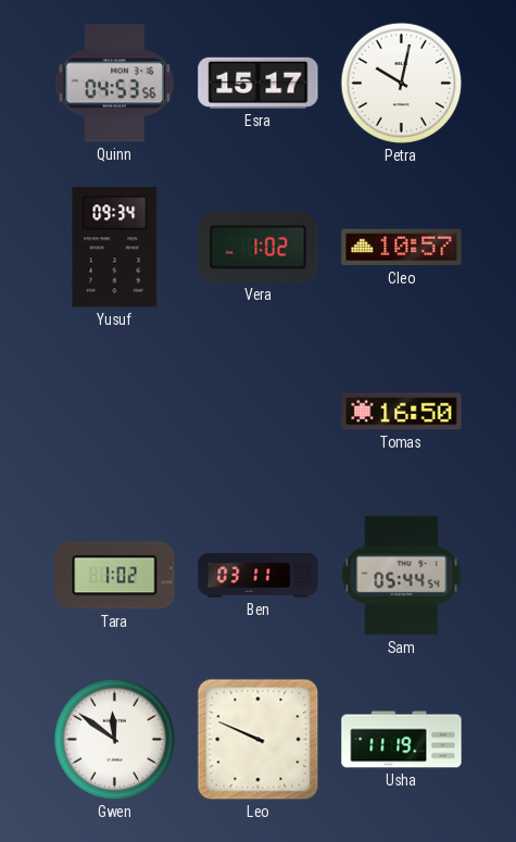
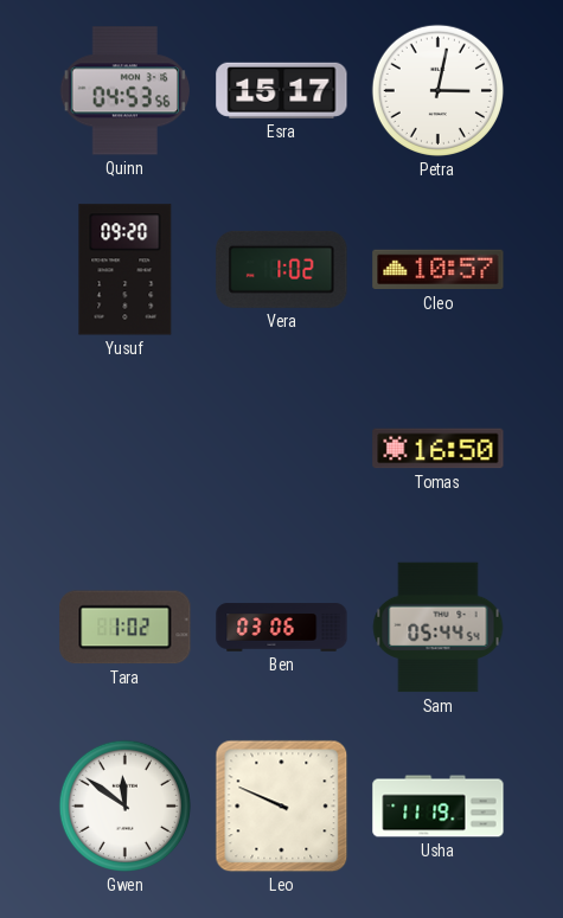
Petra: 10:02 -> 3:02
Yusuf: 09:34 -> 09:20
Ben: 03:11 -> 03:06
